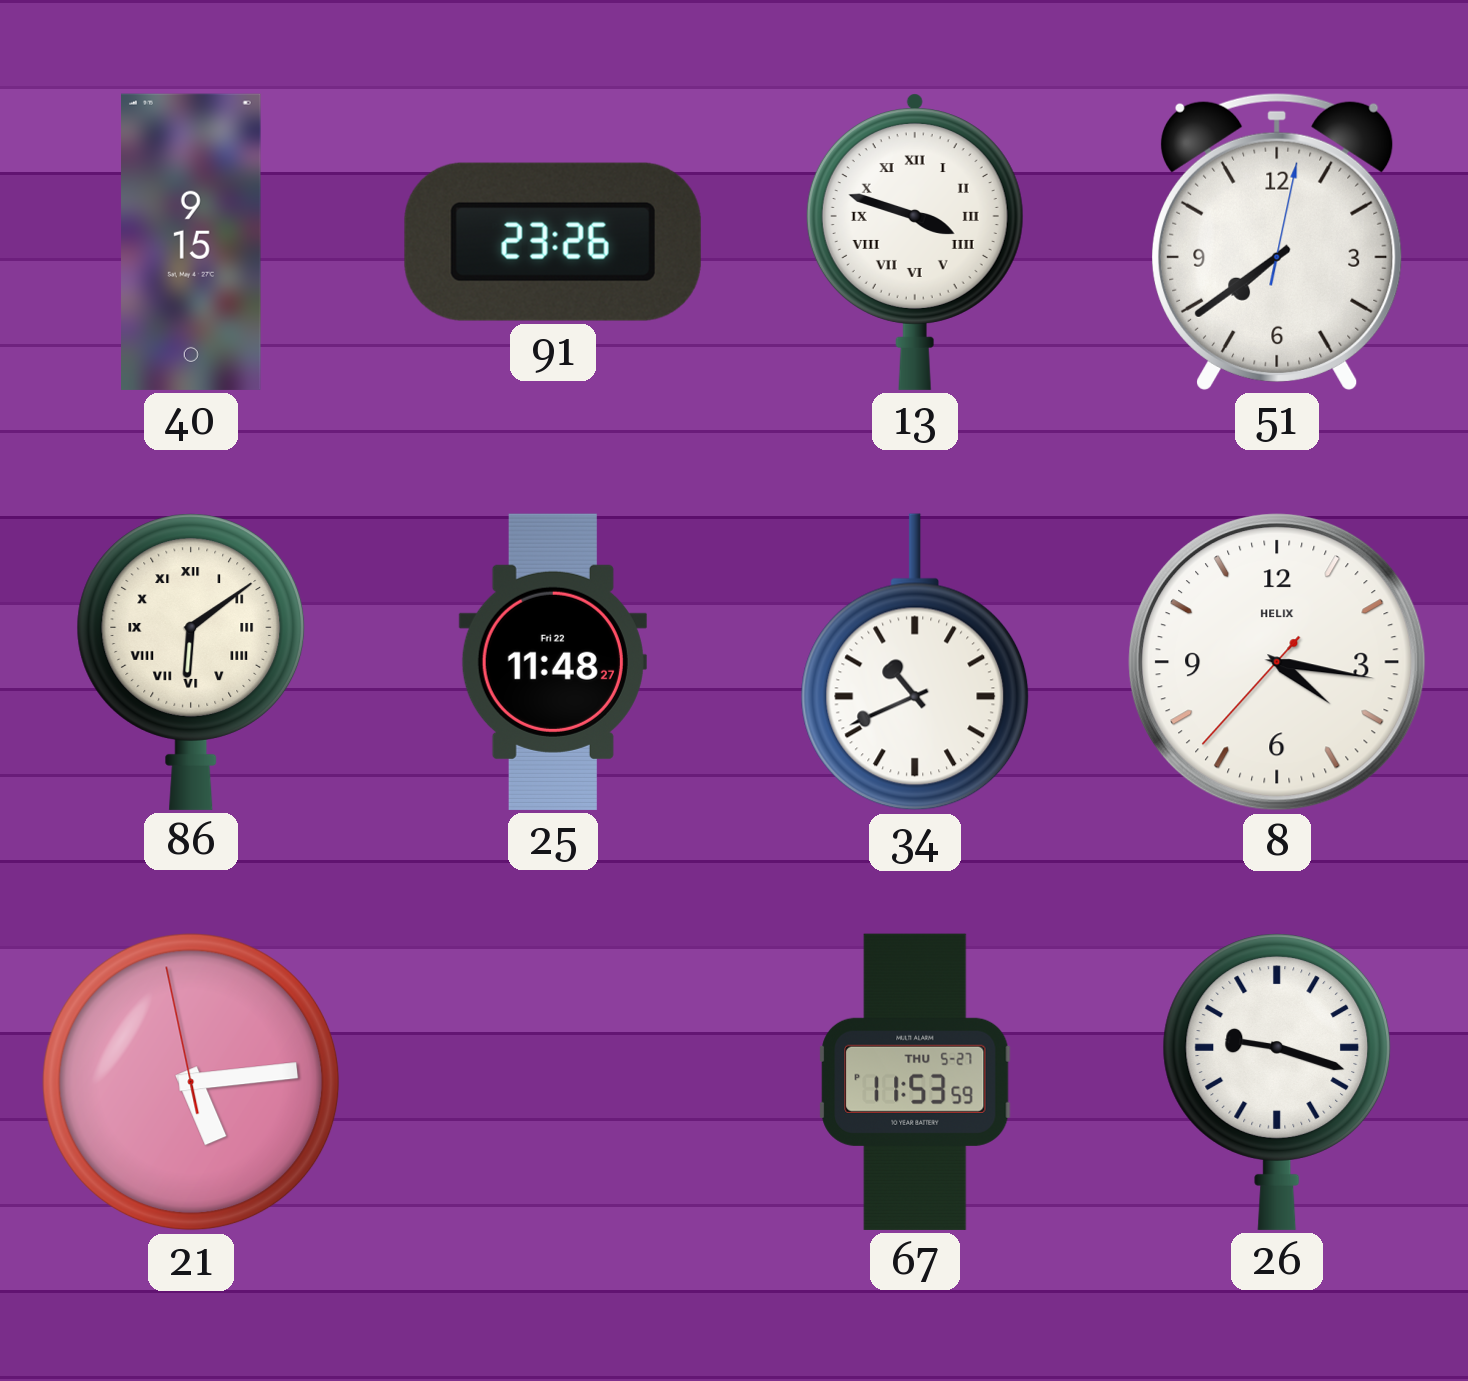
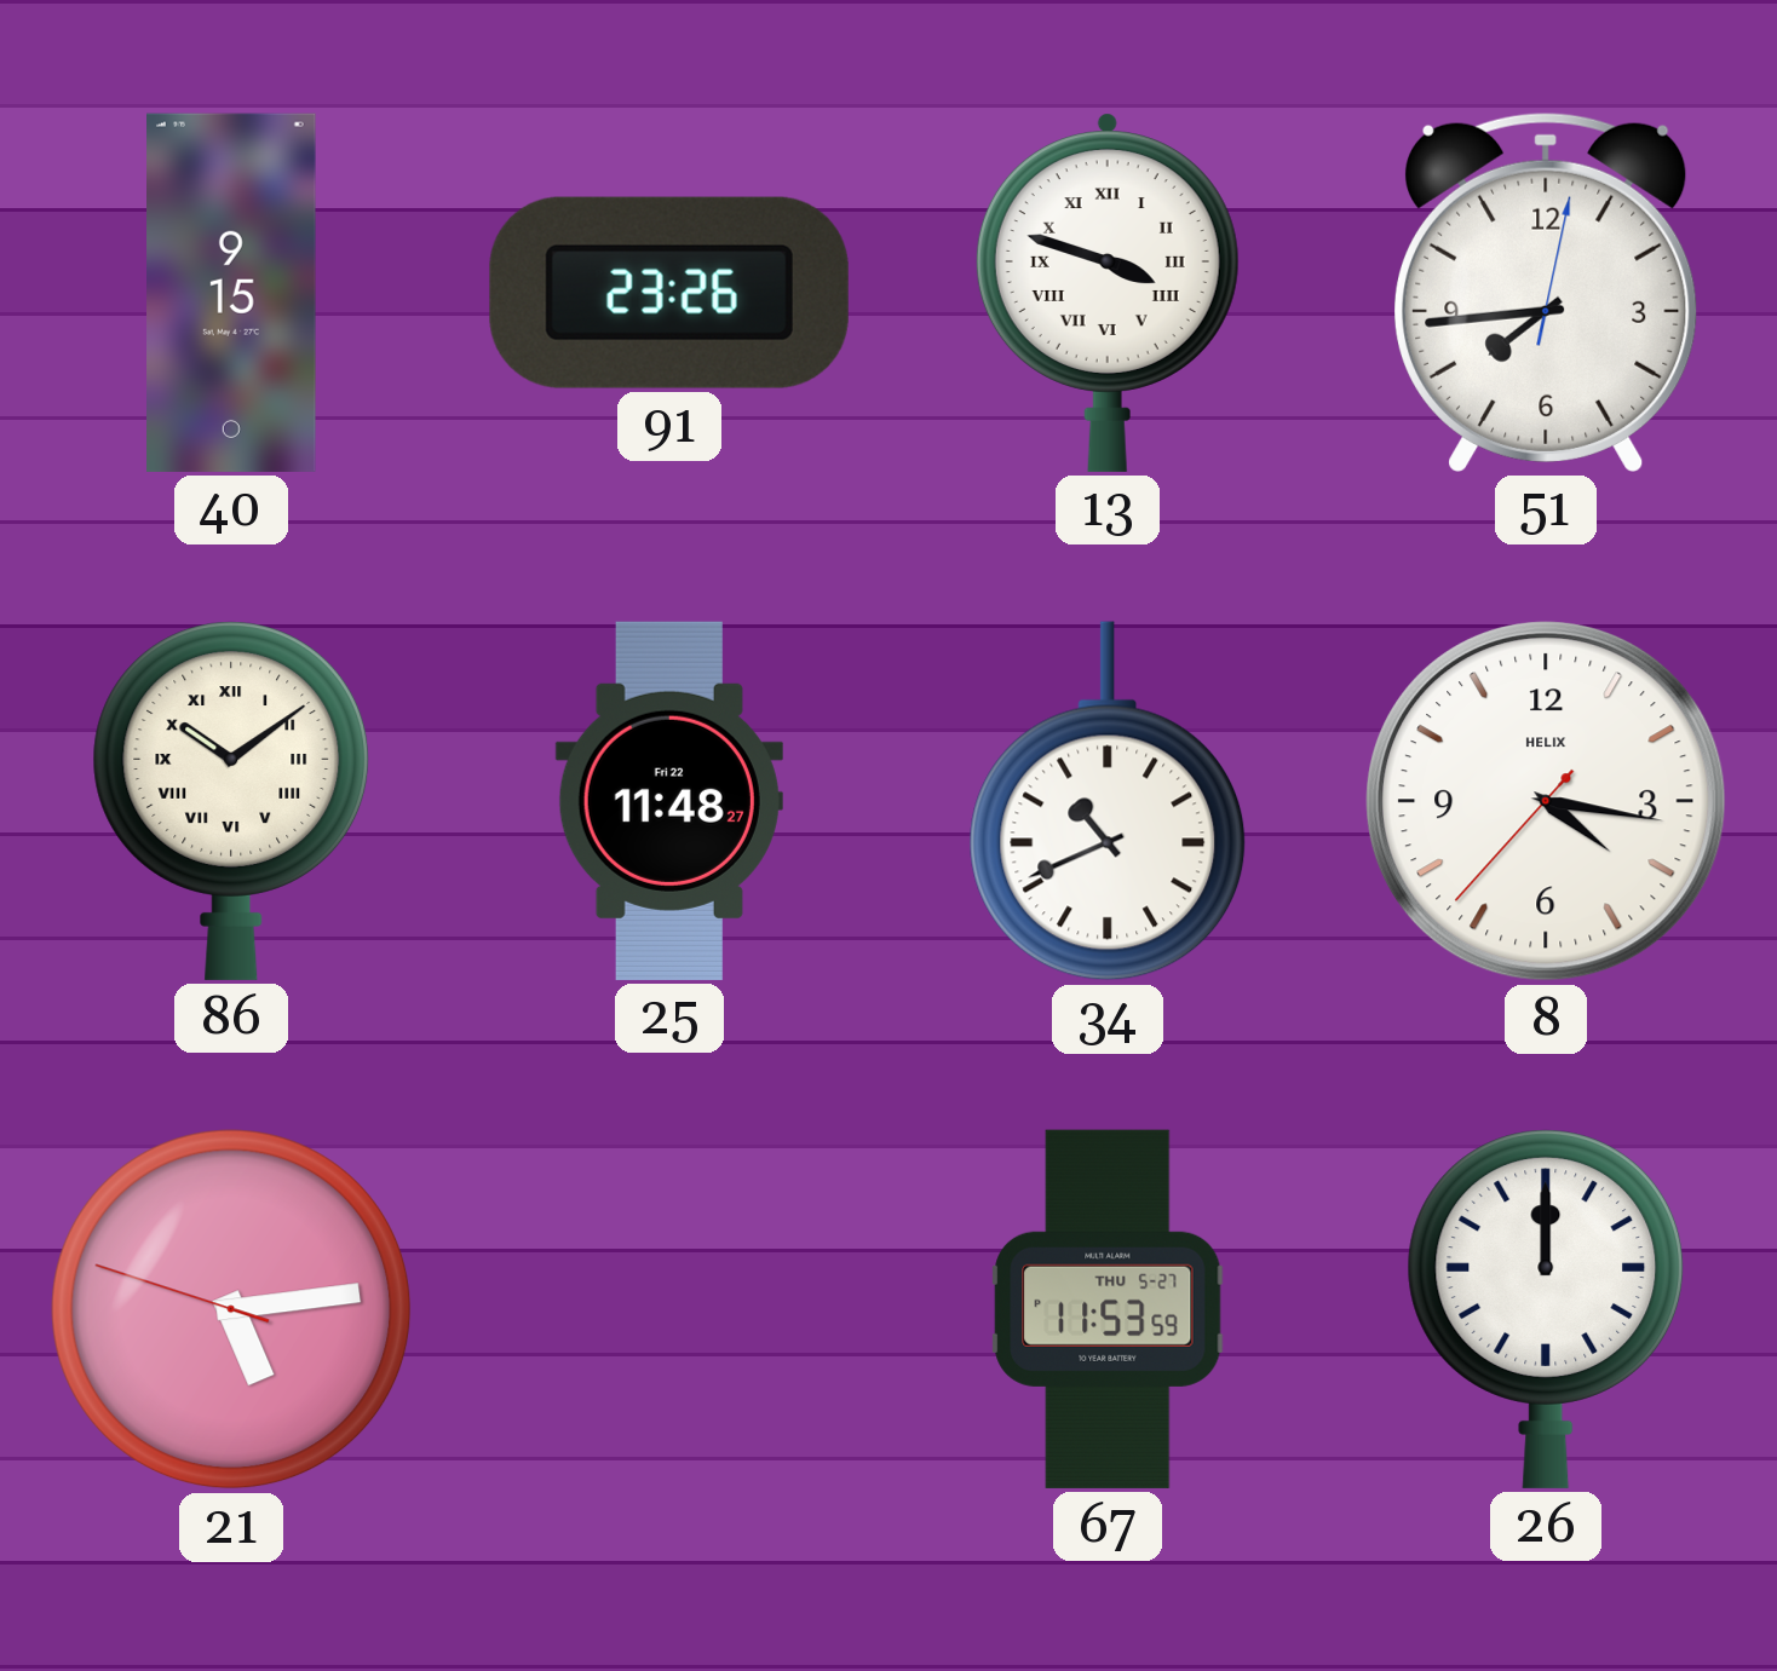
51: 7:39 -> 7:44
86: 6:09 -> 10:09
21: 5:13:58 -> 5:13:48
26: 9:18 -> 12:00
